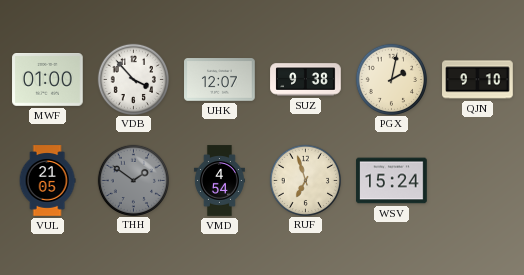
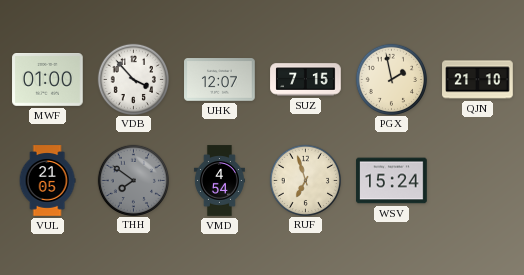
SUZ: 9:38 -> 7:15
PGX: 2:02 -> 1:58
QJN: 9:10 -> 21:10
THH: 1:51 -> 7:51
